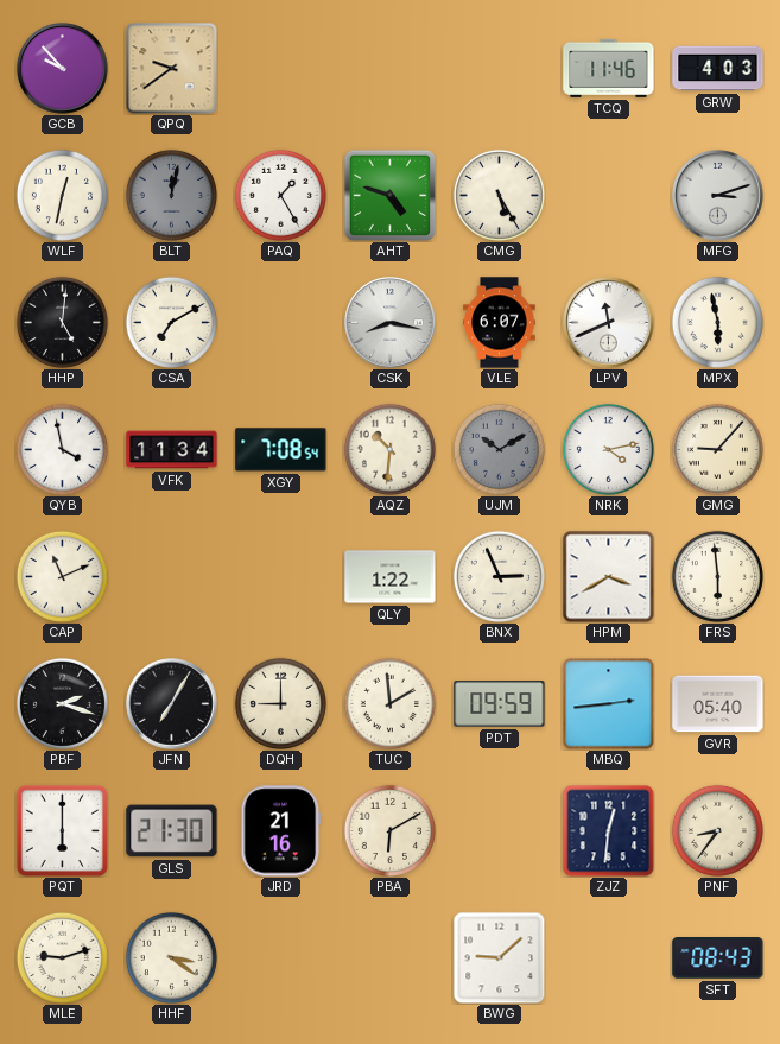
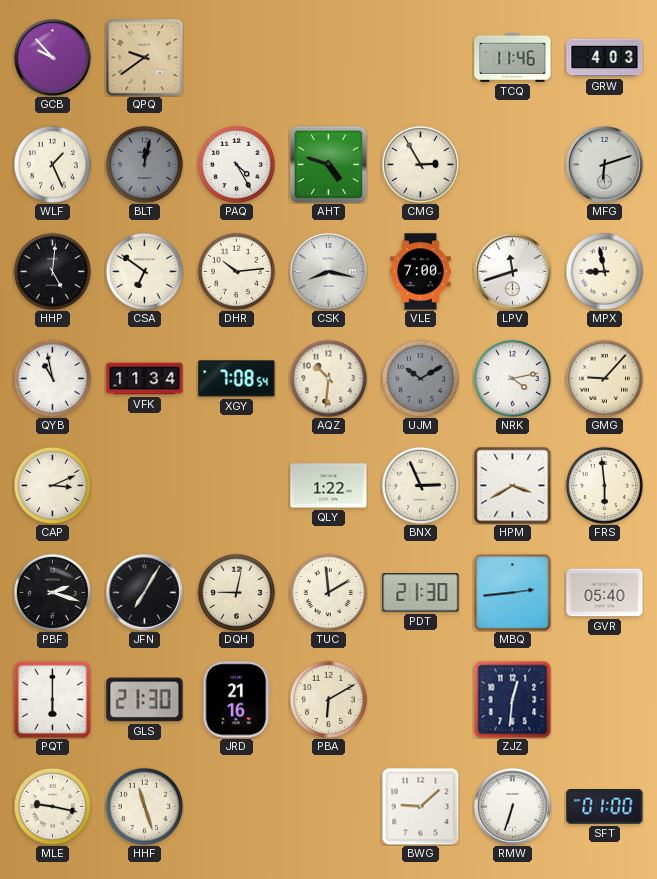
WLF: 12:32 -> 1:26
PAQ: 1:25 -> 4:25
CMG: 5:25 -> 2:55
MFG: 3:12 -> 6:12
CSA: 7:10 -> 6:51
DHR: none -> 10:14
VLE: 6:07 -> 7:00
LPV: 11:41 -> 11:42
MPX: 5:58 -> 8:58
QYB: 3:58 -> 10:58
CAP: 11:11 -> 3:11
DQH: 9:00 -> 9:02
PDT: 09:59 -> 21:30
PNF: 8:36 -> none
MLE: 9:12 -> 9:17
HHF: 3:21 -> 11:27
RMW: none -> 6:33
SFT: 08:43 -> 01:00
